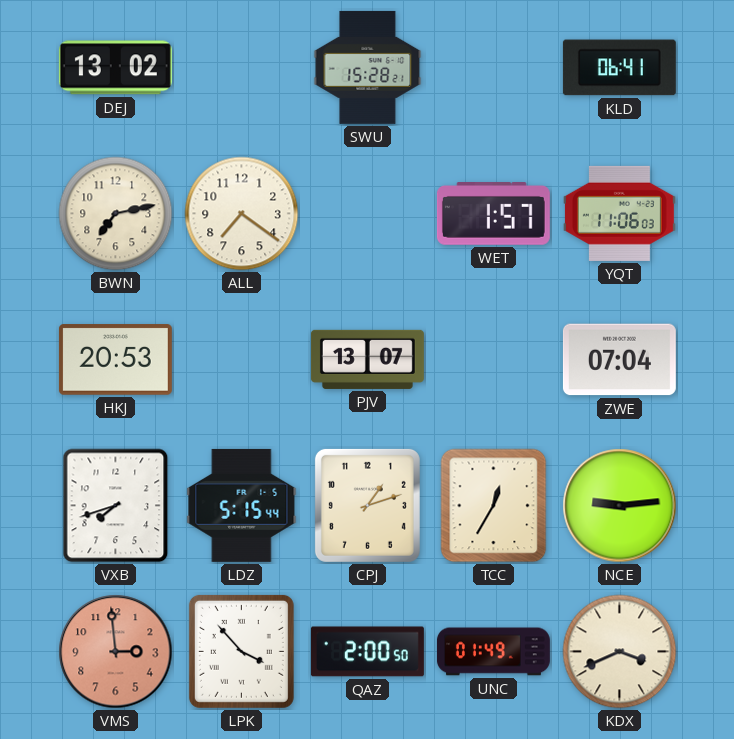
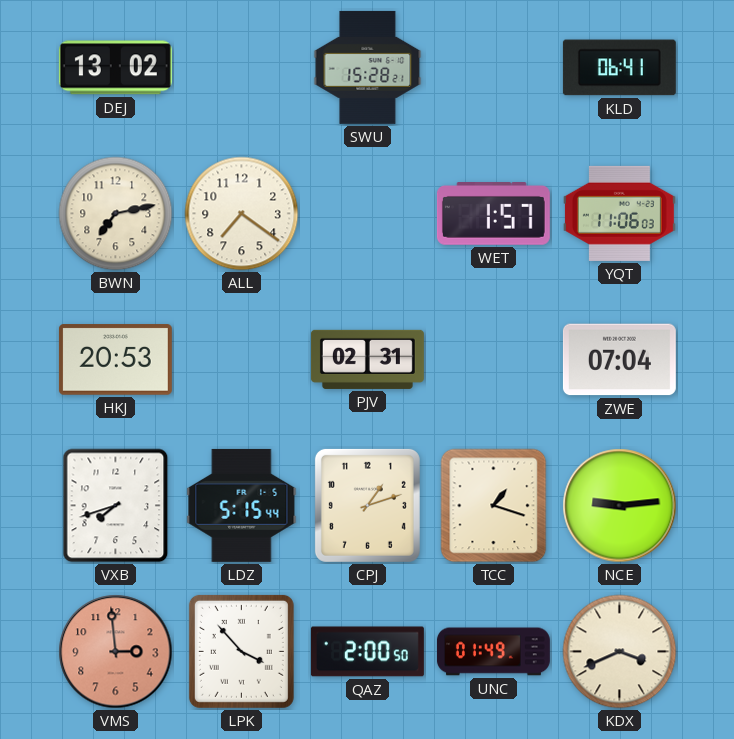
PJV: 13:07 -> 02:31
TCC: 12:35 -> 1:18
